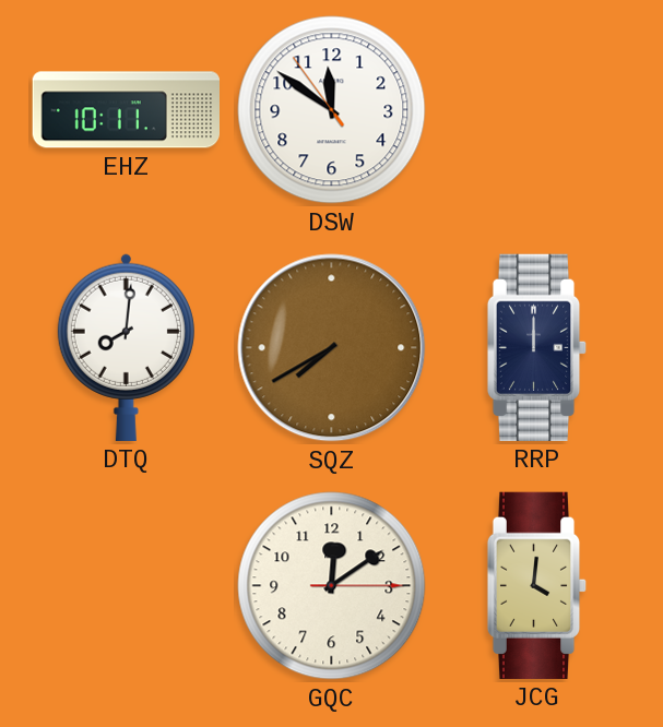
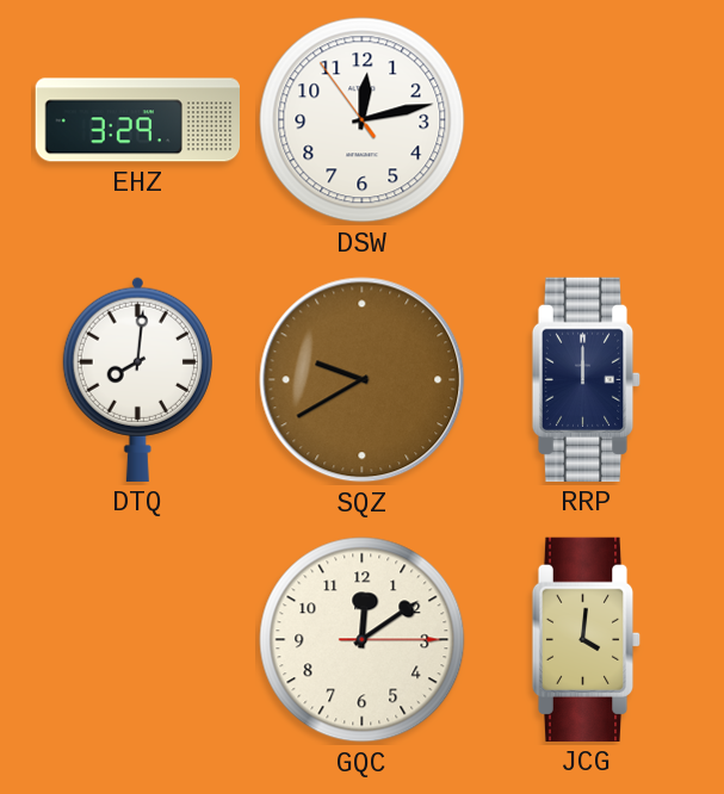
EHZ: 10:11 -> 3:29
DSW: 11:50 -> 12:12
SQZ: 7:40 -> 9:40
